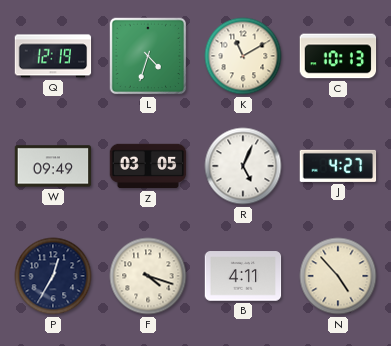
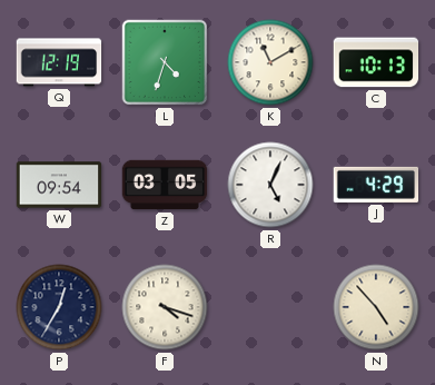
W: 09:49 -> 09:54
J: 4:27 -> 4:29
B: 4:11 -> none
